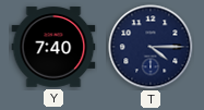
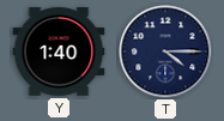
Y: 7:40 -> 1:40
